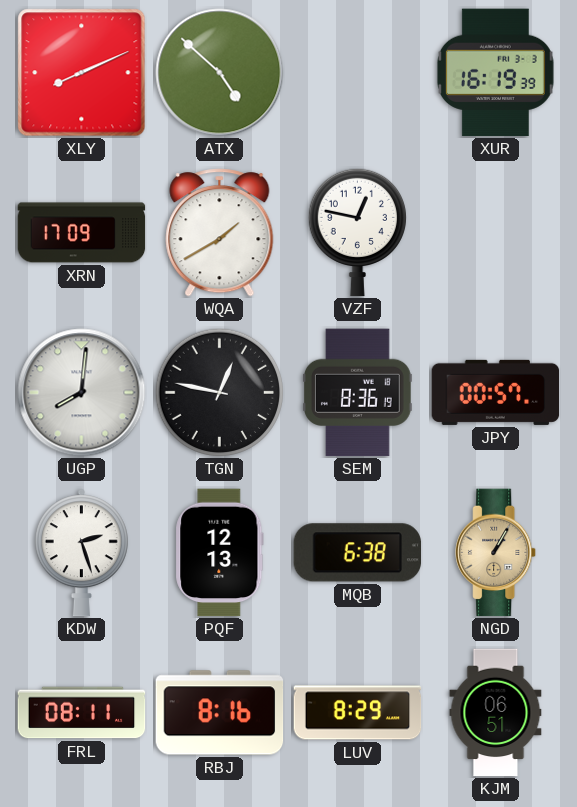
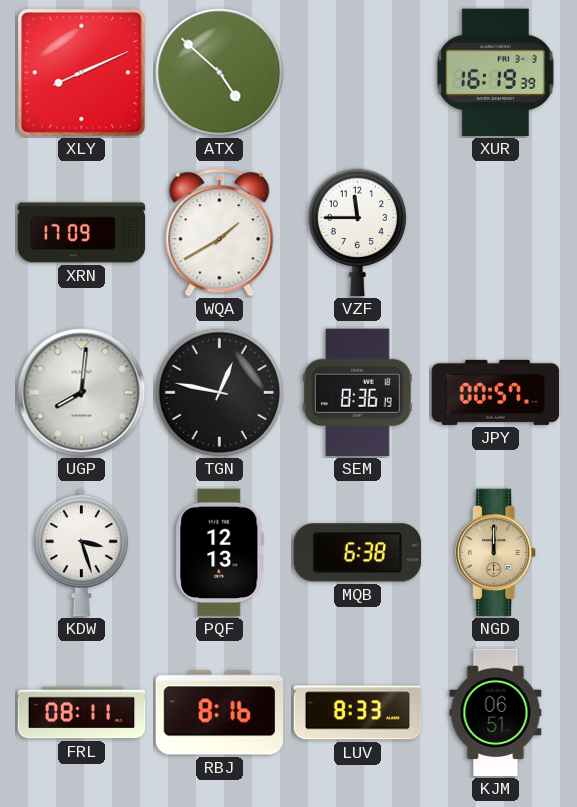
VZF: 12:47 -> 11:45
KDW: 2:27 -> 3:27
NGD: 1:05 -> 12:00
LUV: 8:29 -> 8:33
